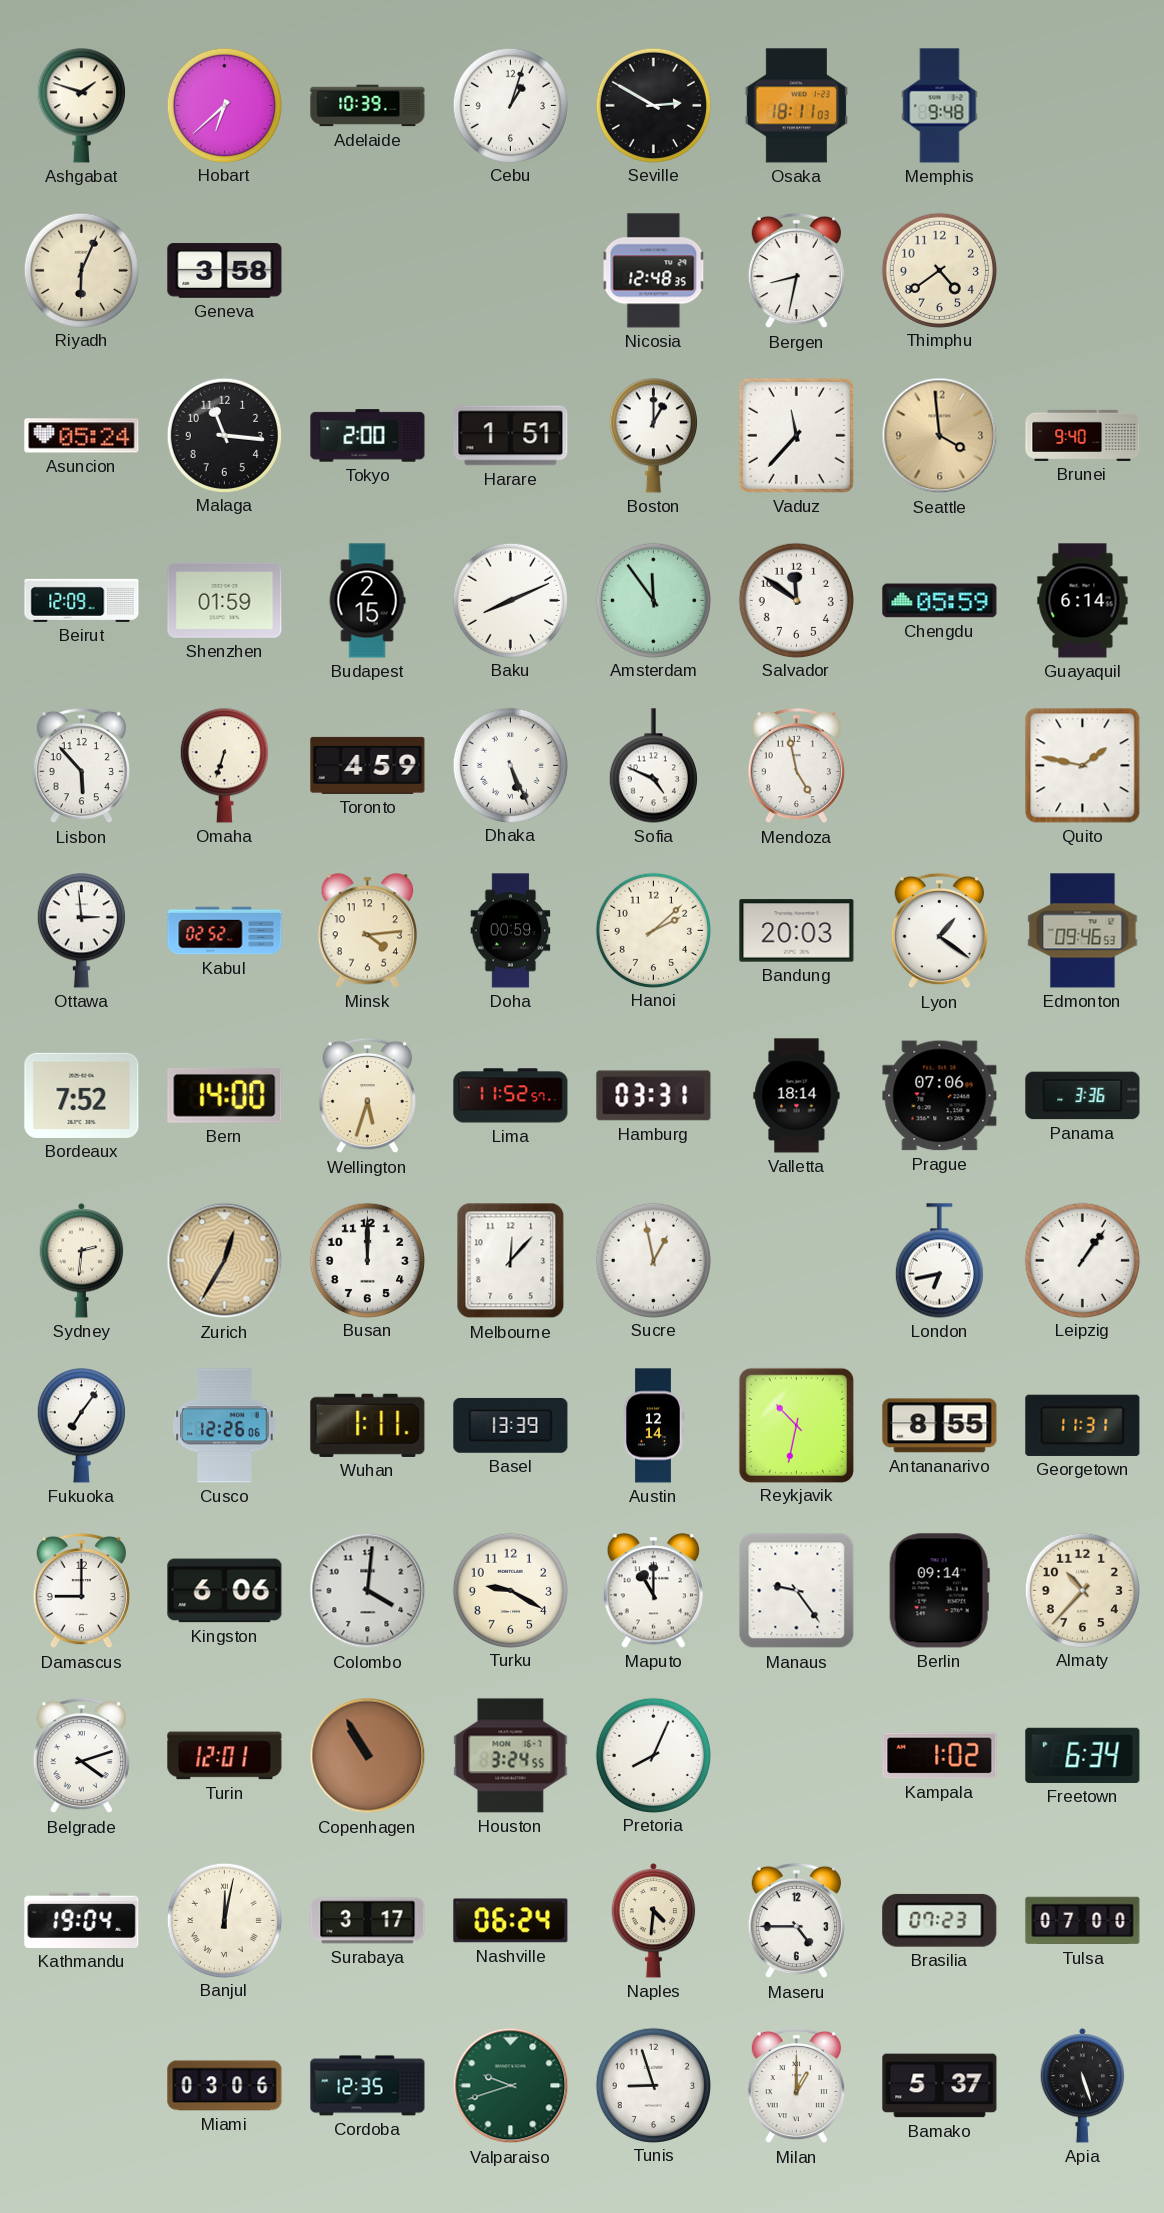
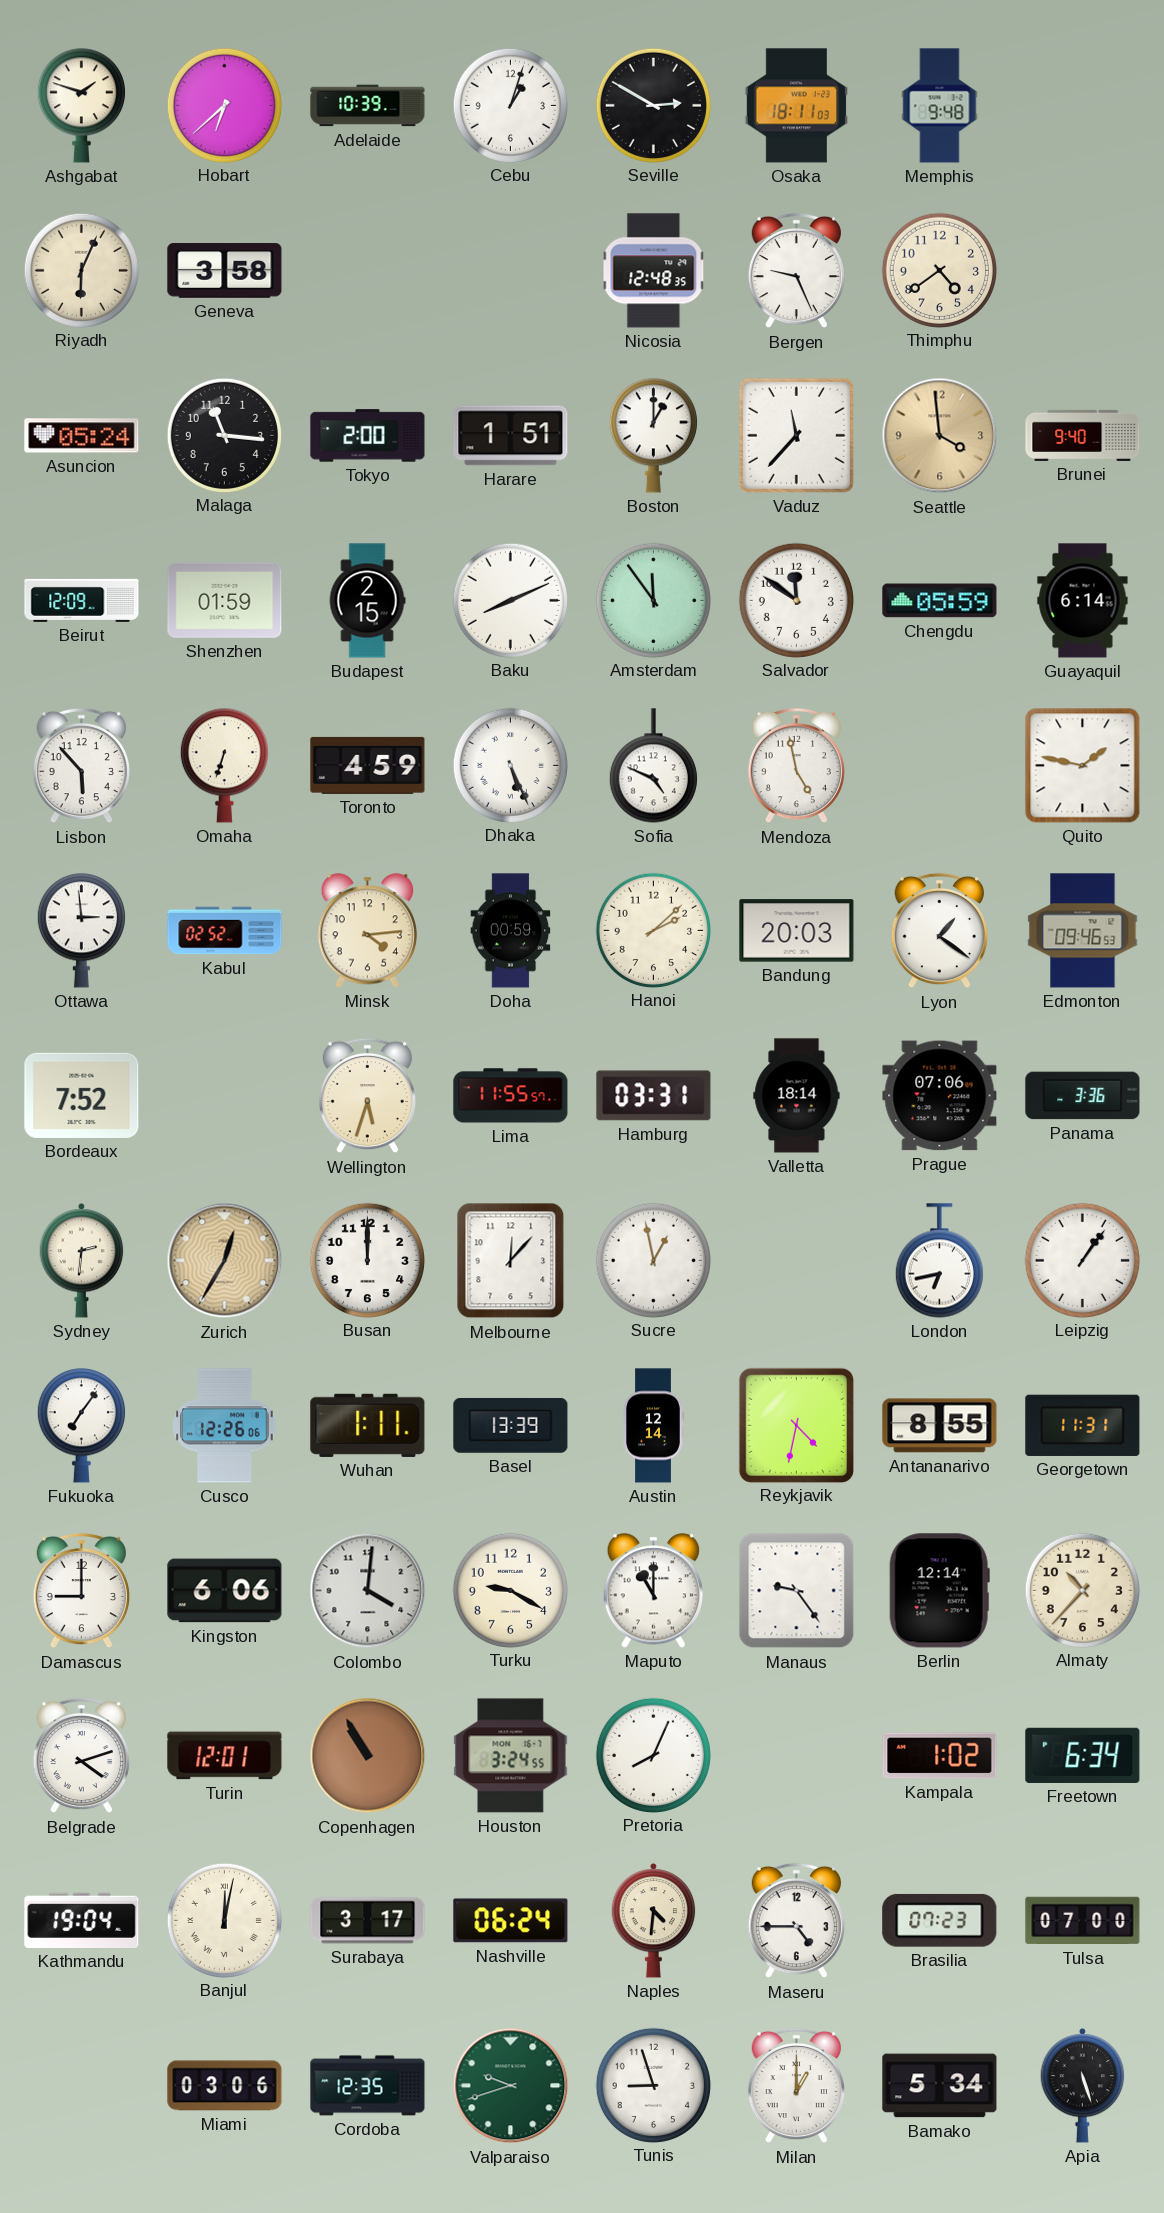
Bergen: 8:32 -> 9:26
Bern: 14:00 -> none
Lima: 11:52 -> 11:55
Reykjavik: 10:32 -> 4:32
Berlin: 09:14 -> 12:14
Bamako: 5:37 -> 5:34
